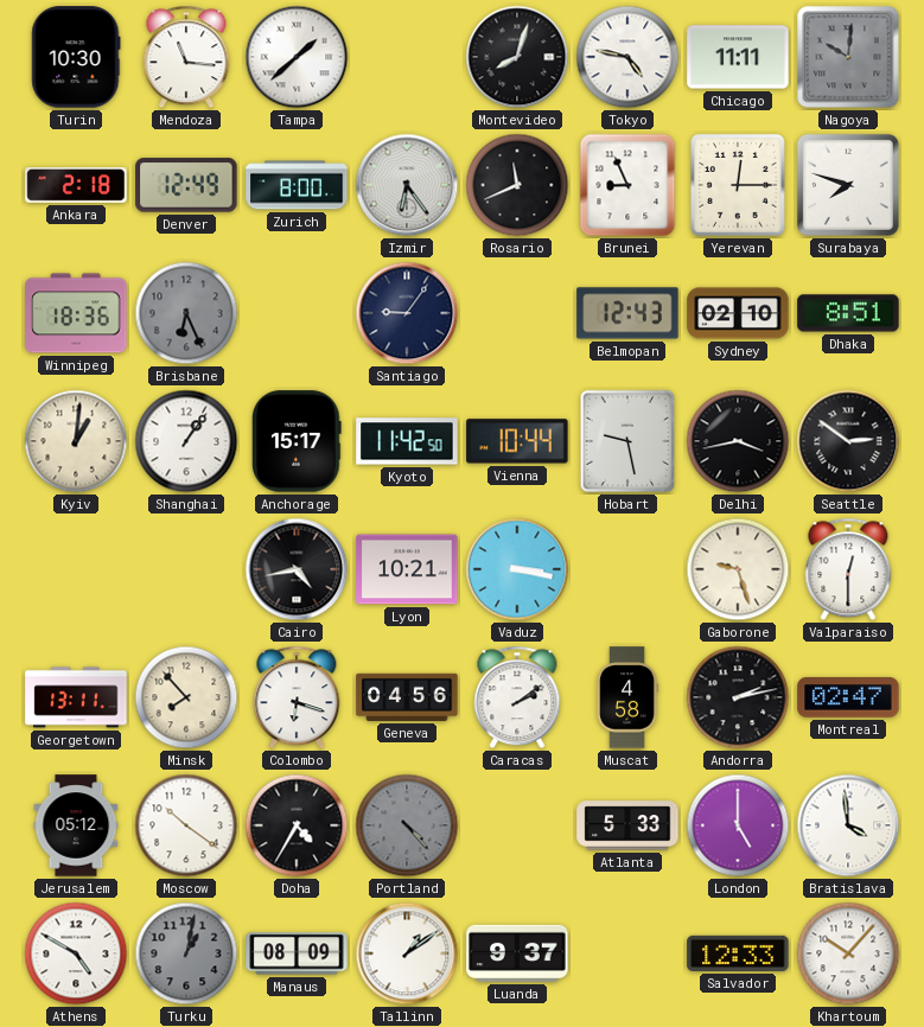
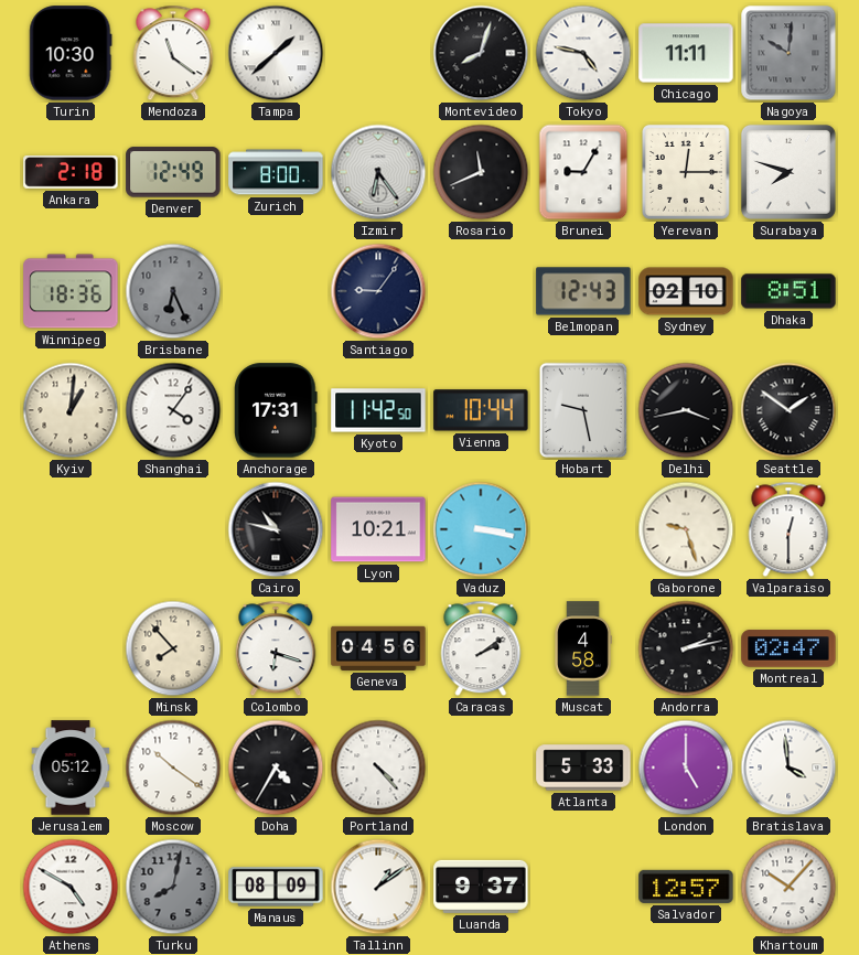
Mendoza: 11:16 -> 11:21
Brunei: 8:56 -> 9:05
Shanghai: 1:06 -> 4:06
Anchorage: 15:17 -> 17:31
Seattle: 2:51 -> 1:51
Cairo: 4:43 -> 10:47
Georgetown: 13:11 -> none
Portland dial: grey -> white
Turku: 1:02 -> 8:02
Salvador: 12:33 -> 12:57
